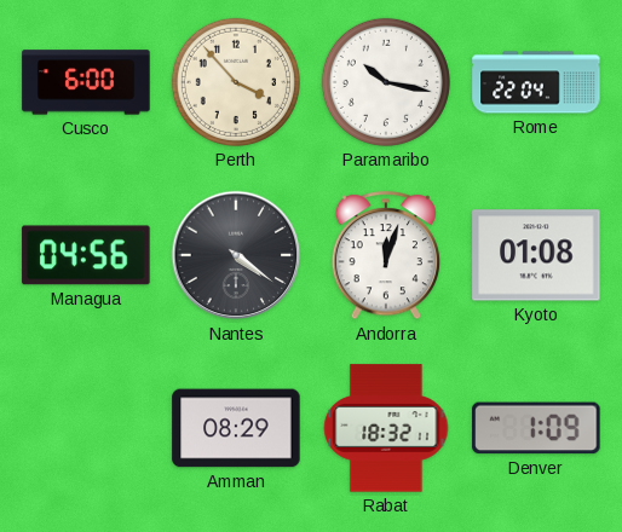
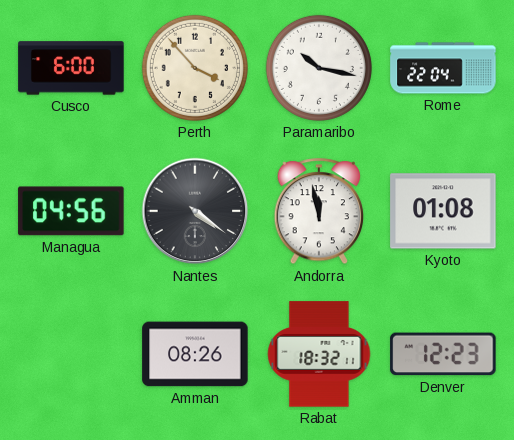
Andorra: 12:03 -> 11:58
Amman: 08:29 -> 08:26
Denver: 1:09 -> 12:23
